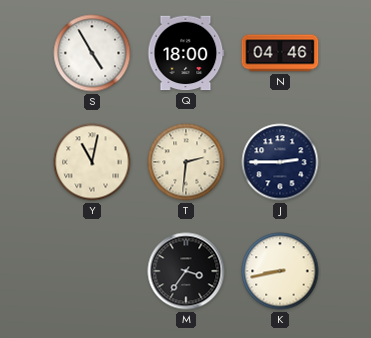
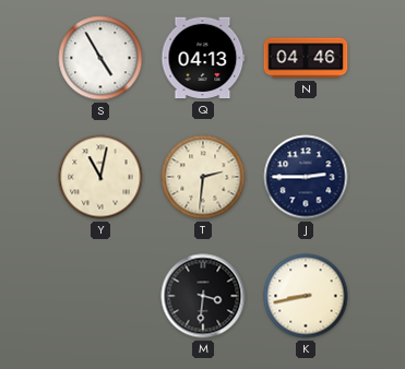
Q: 18:00 -> 04:13
M: 3:36 -> 3:31
